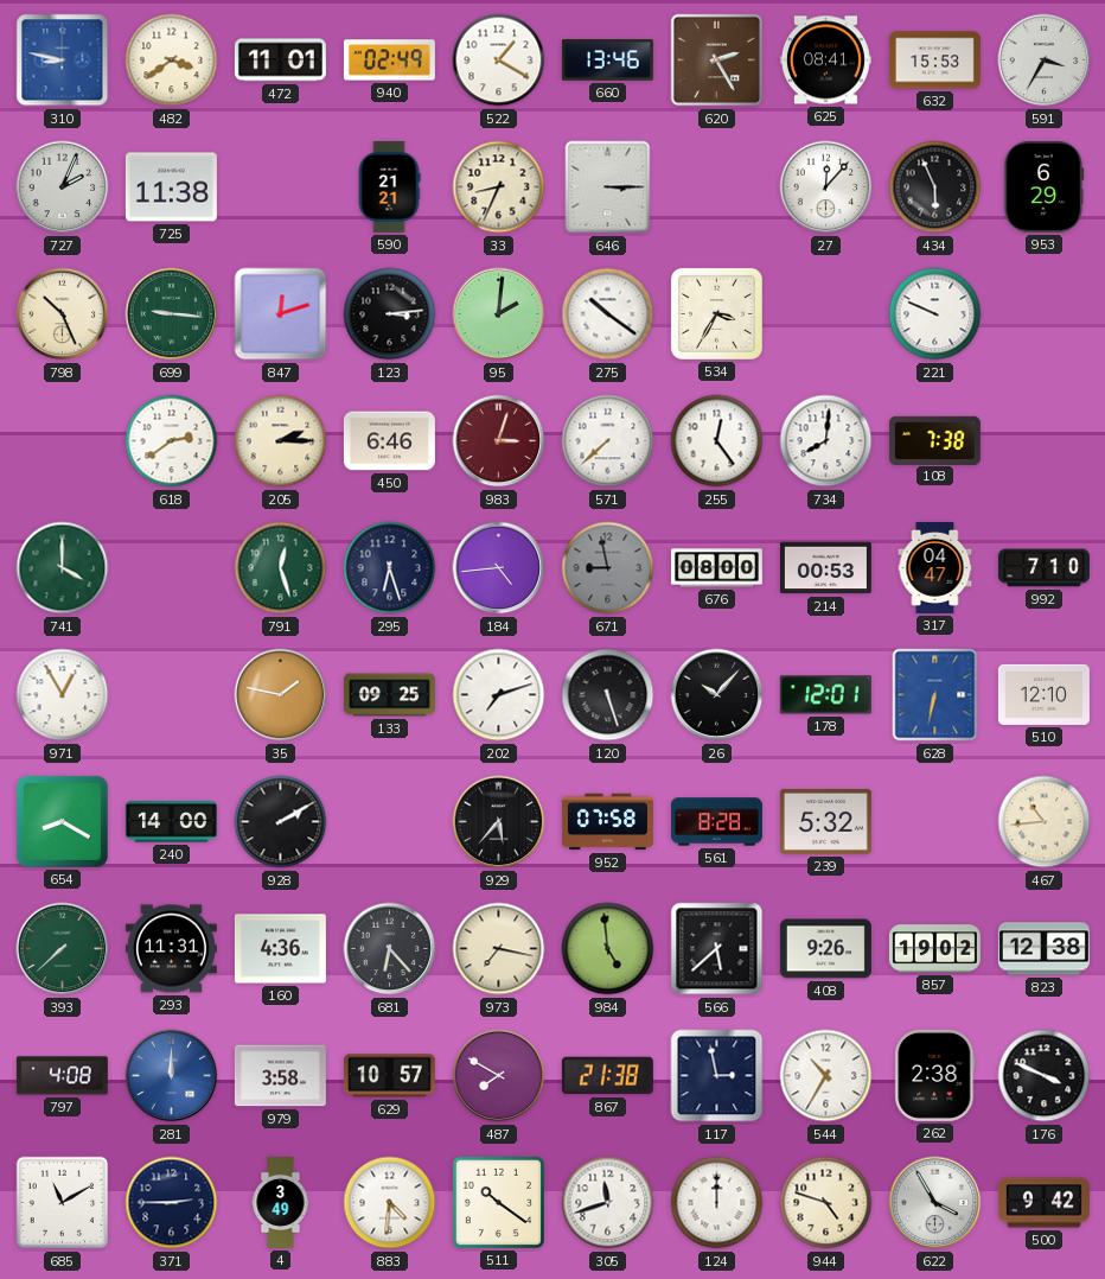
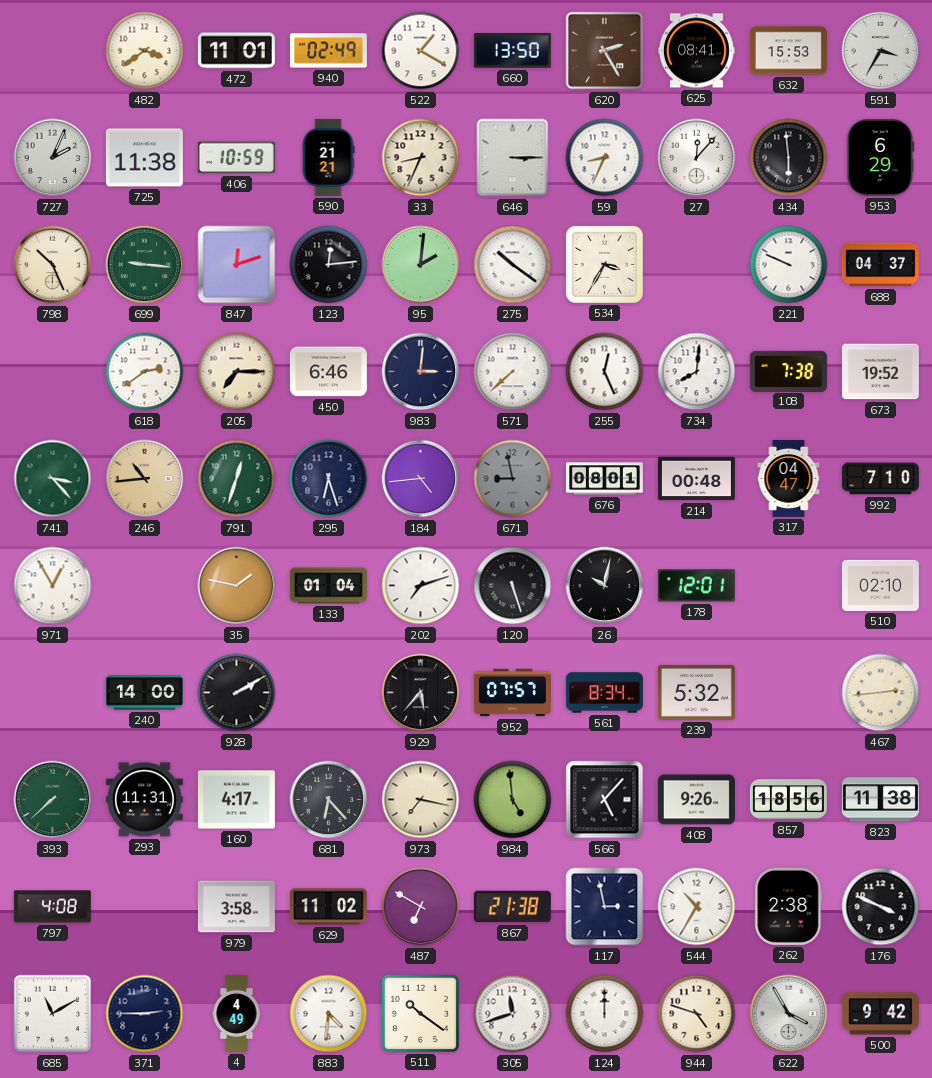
310: 8:47 -> none
660: 13:46 -> 13:50
406: none -> 10:59
59: none -> 8:34
434: 5:56 -> 5:59
123: 3:14 -> 12:14
688: none -> 04:37
205: 2:15 -> 7:15
983: 3:03 -> 3:01
983 dial: burgundy -> navy
255: 12:24 -> 12:26
673: none -> 19:52
741: 4:00 -> 3:23
246: none -> 10:44
791: 12:27 -> 12:33
676: 08:00 -> 08:01
214: 00:53 -> 00:48
133: 09:25 -> 01:04
26: 10:07 -> 10:02
628: 6:32 -> none
510: 12:10 -> 02:10
654: 8:20 -> none
952: 07:58 -> 07:57
561: 8:28 -> 8:34
467: 10:44 -> 2:44
160: 4:36 -> 4:17
566: 5:38 -> 5:07
857: 19:02 -> 18:56
823: 12:38 -> 11:38
281: 12:00 -> none
629: 10:57 -> 11:02
487: 7:50 -> 6:50
4: 3:49 -> 4:49
